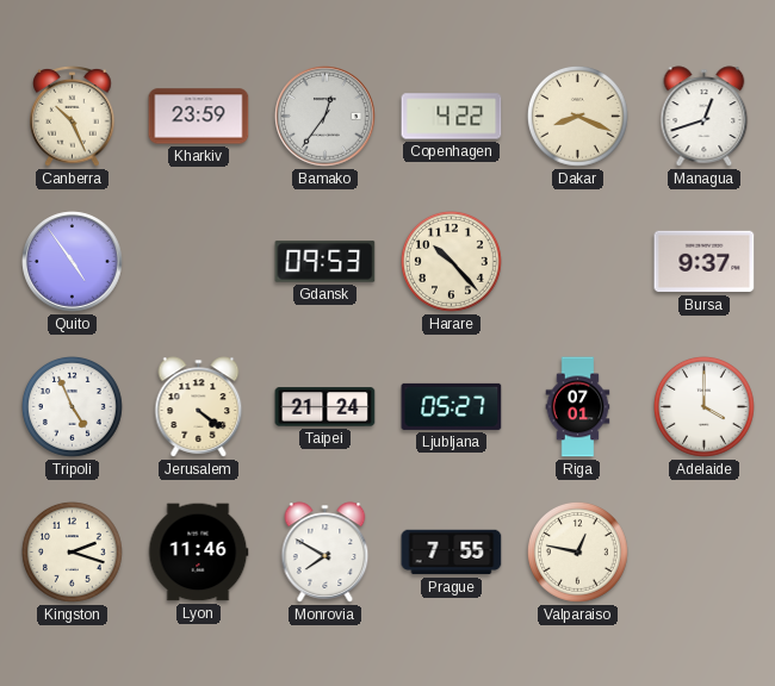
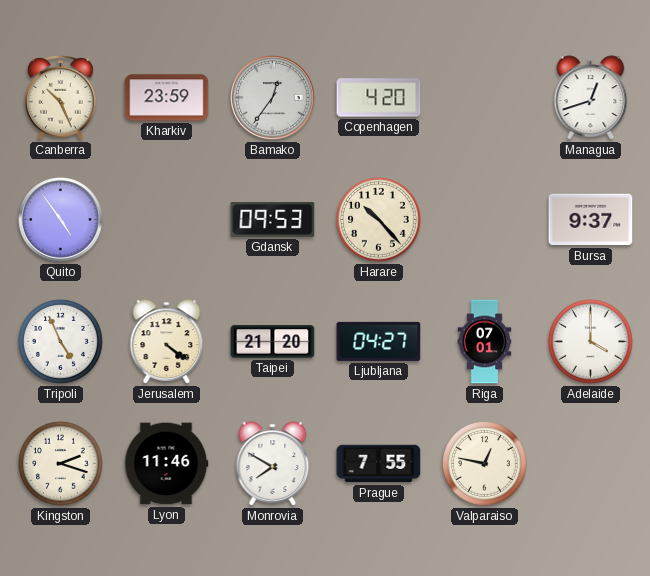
Copenhagen: 4:22 -> 4:20
Dakar: 8:19 -> none
Taipei: 21:24 -> 21:20
Ljubljana: 05:27 -> 04:27
